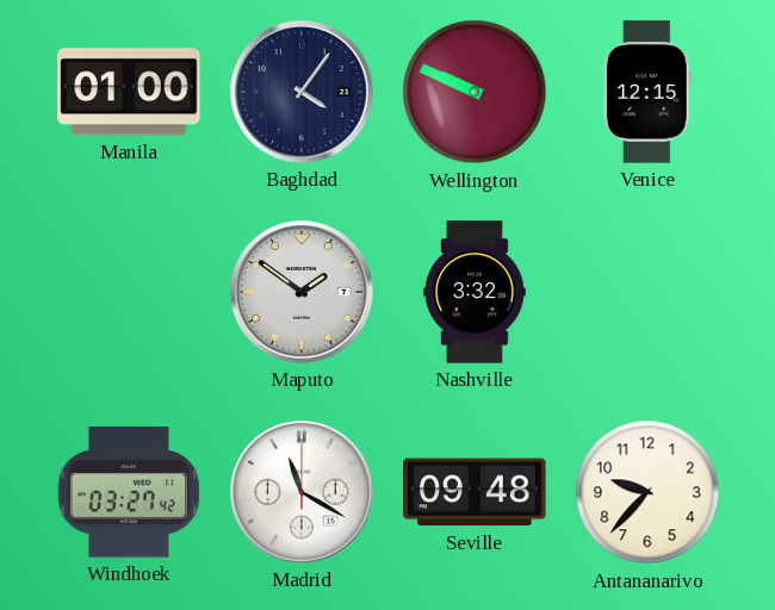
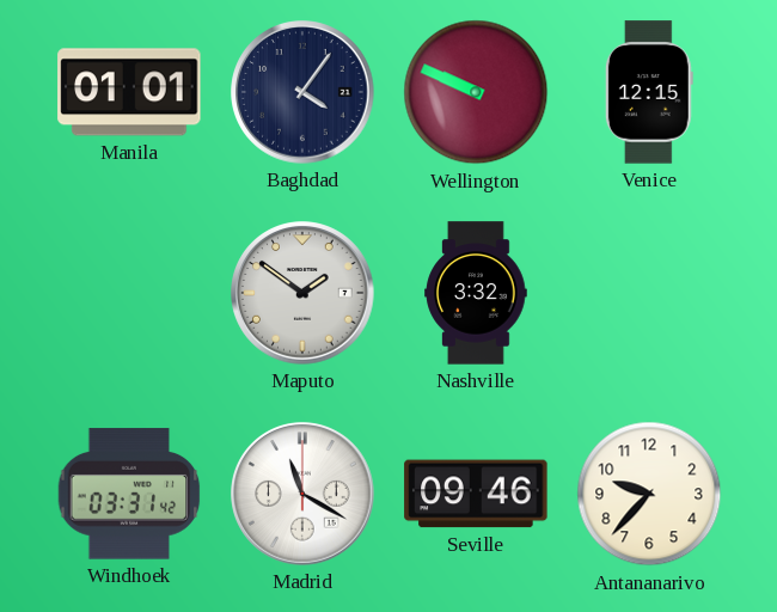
Manila: 01:00 -> 01:01
Windhoek: 03:27 -> 03:31
Seville: 09:48 -> 09:46
